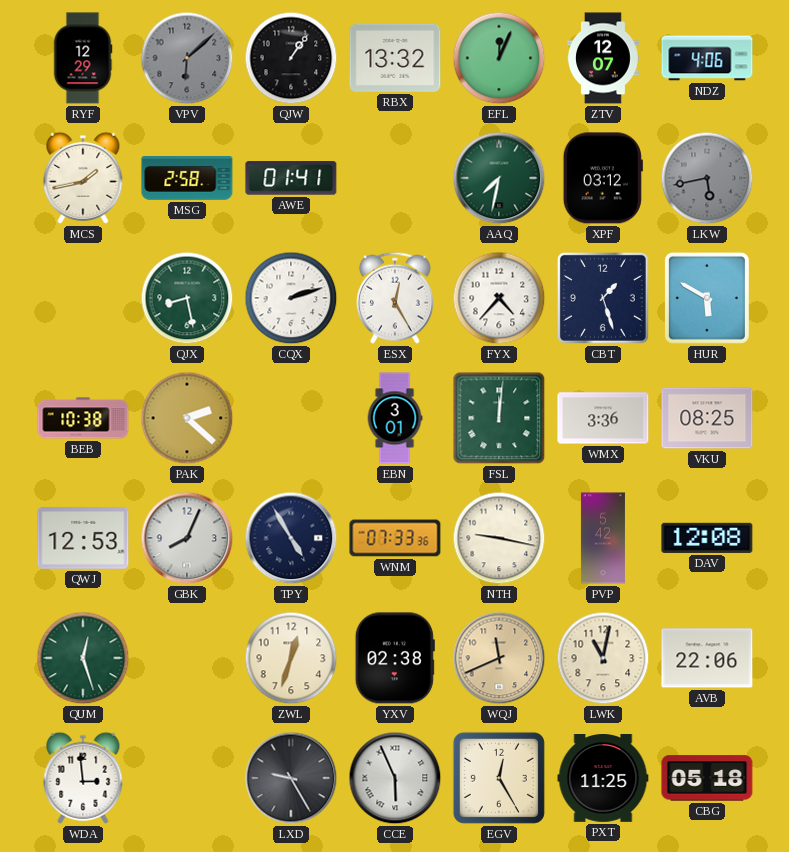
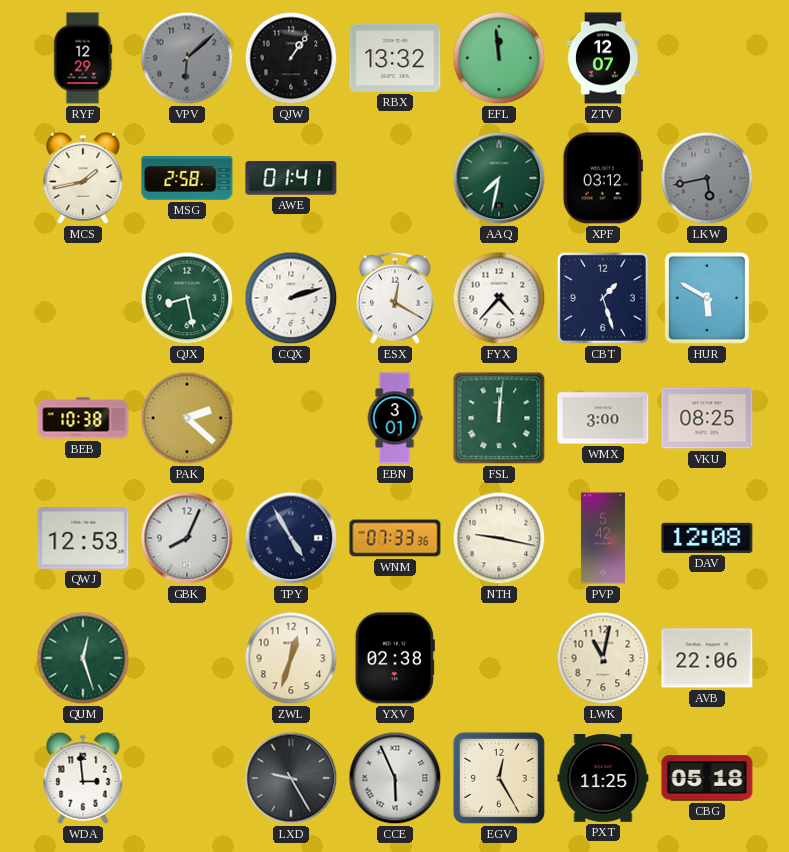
EFL: 12:04 -> 11:59
NDZ: 4:06 -> none
ESX: 12:25 -> 12:20
WMX: 3:36 -> 3:00
WQJ: 11:41 -> none
